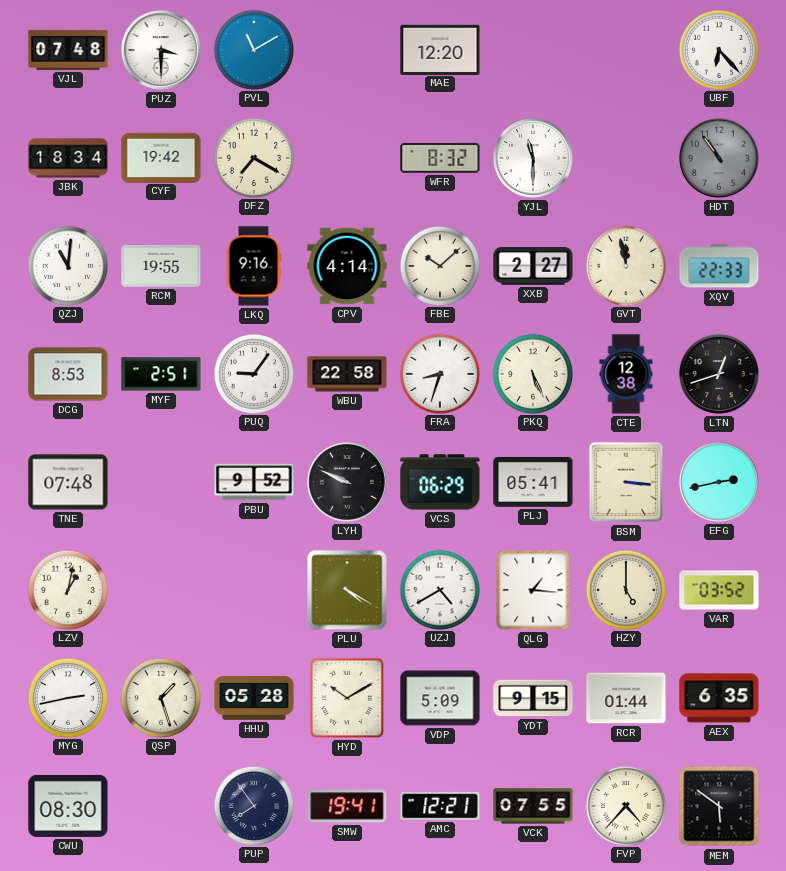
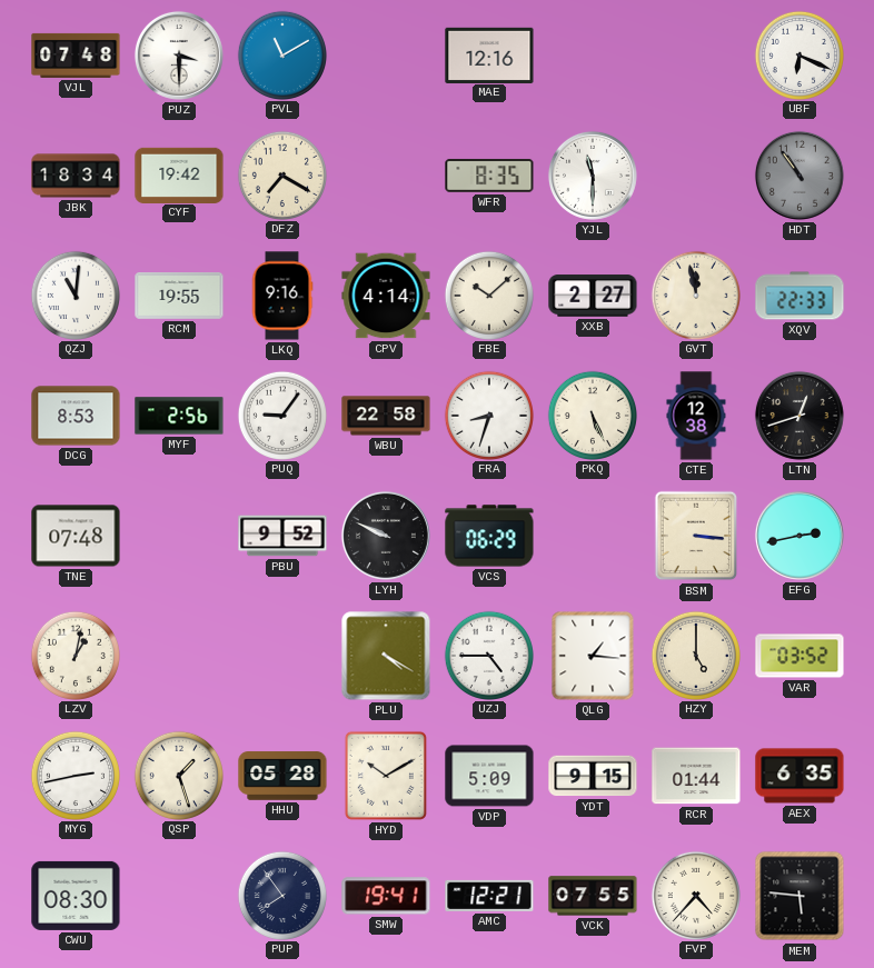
MAE: 12:20 -> 12:16
UBF: 6:23 -> 6:19
WFR: 8:32 -> 8:35
MYF: 2:51 -> 2:56
PLJ: 05:41 -> none
UZJ: 4:40 -> 4:45
MEM: 5:51 -> 5:46
